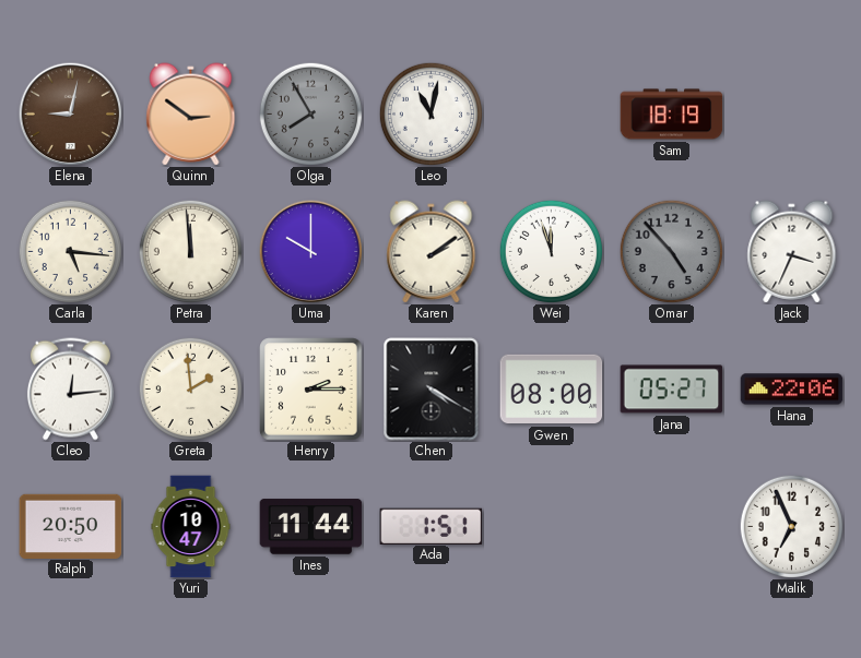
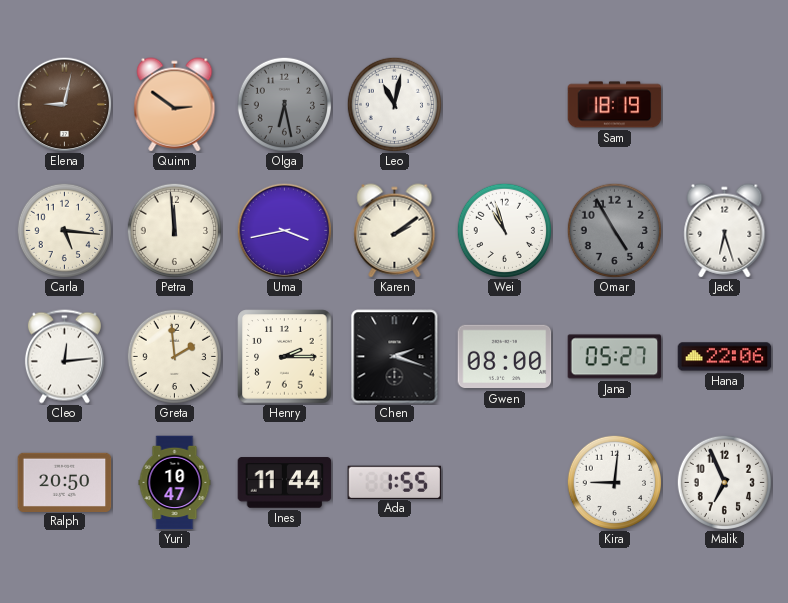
Olga: 7:55 -> 6:28
Uma: 10:00 -> 3:43
Wei: 11:57 -> 10:57
Omar: 4:53 -> 4:55
Jack: 3:34 -> 6:27
Chen: 4:20 -> 2:18
Ada: 1:51 -> 1:55
Kira: none -> 9:01
